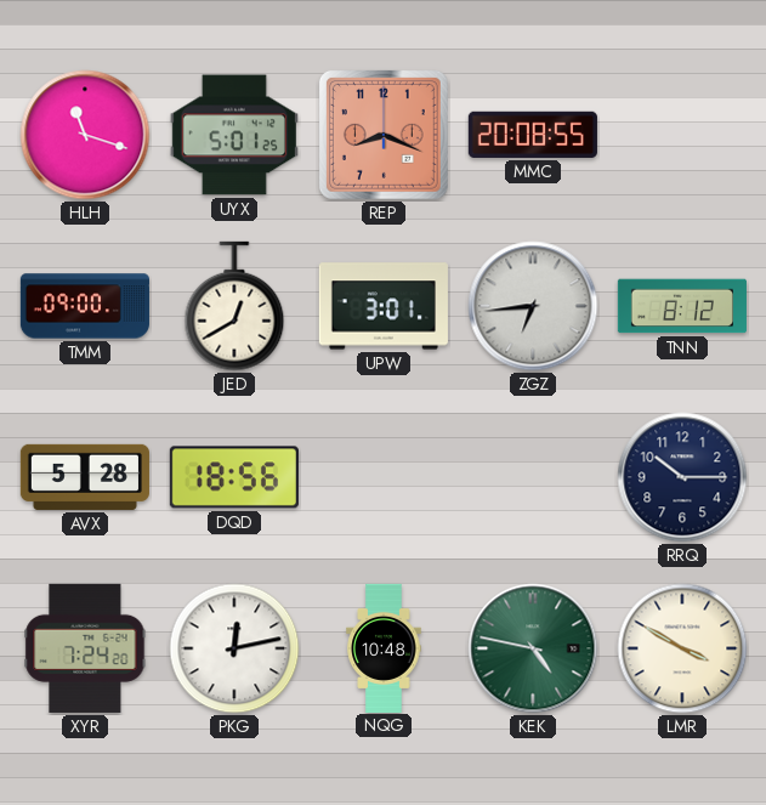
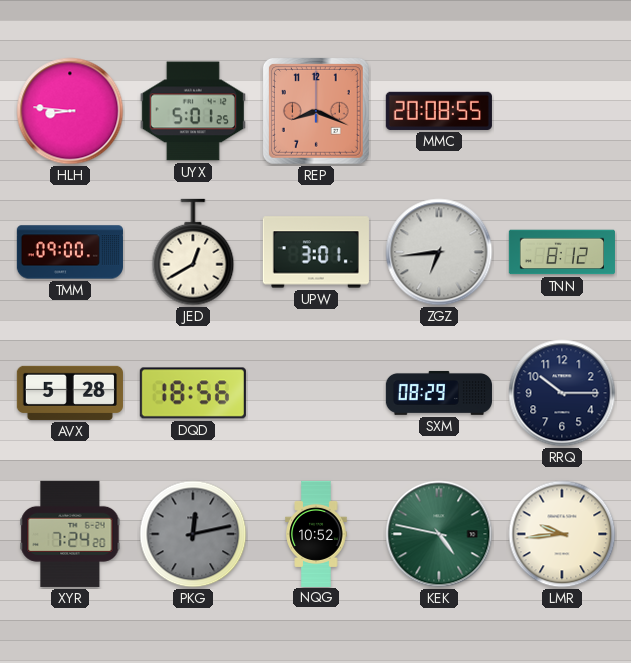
HLH: 11:18 -> 8:46
SXM: none -> 08:29
PKG dial: white -> grey
NQG: 10:48 -> 10:52
LMR: 3:50 -> 9:44
